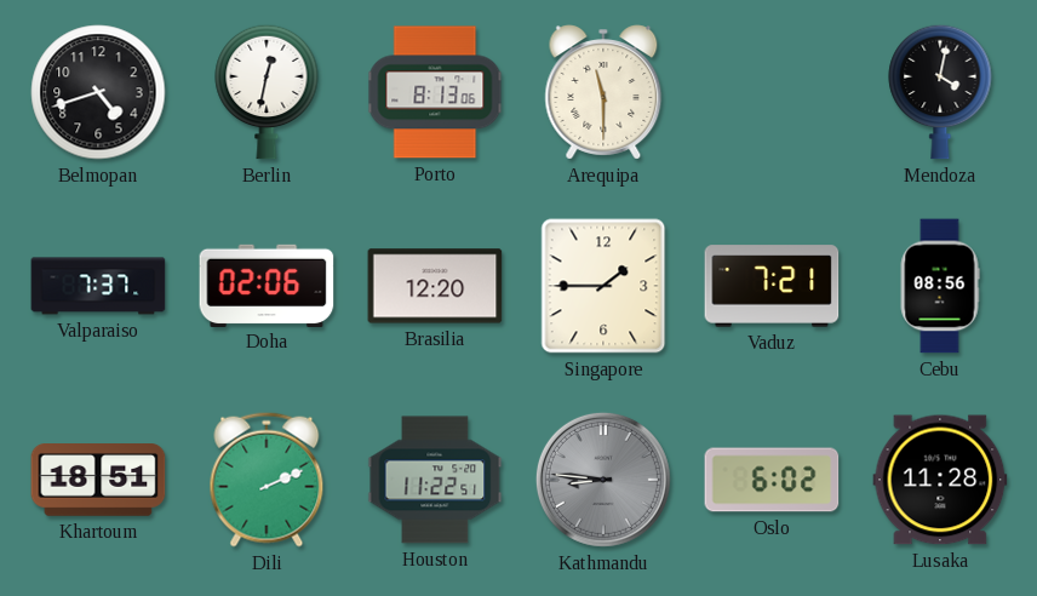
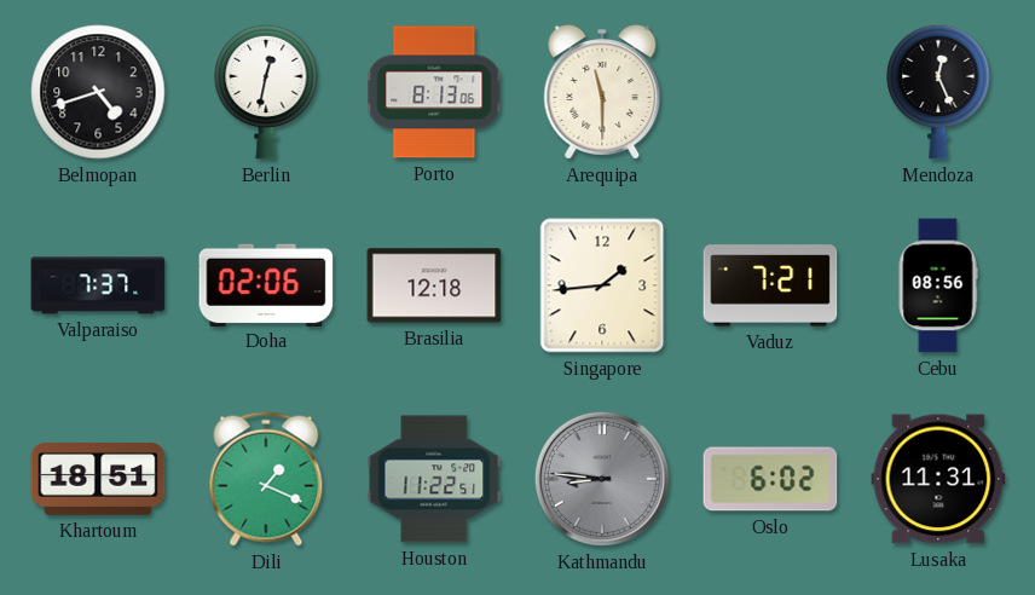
Mendoza: 4:02 -> 12:26
Brasilia: 12:20 -> 12:18
Singapore: 1:45 -> 1:44
Dili: 2:11 -> 1:19
Lusaka: 11:28 -> 11:31
